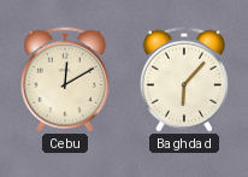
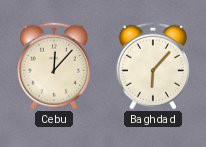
Cebu: 12:10 -> 12:07
